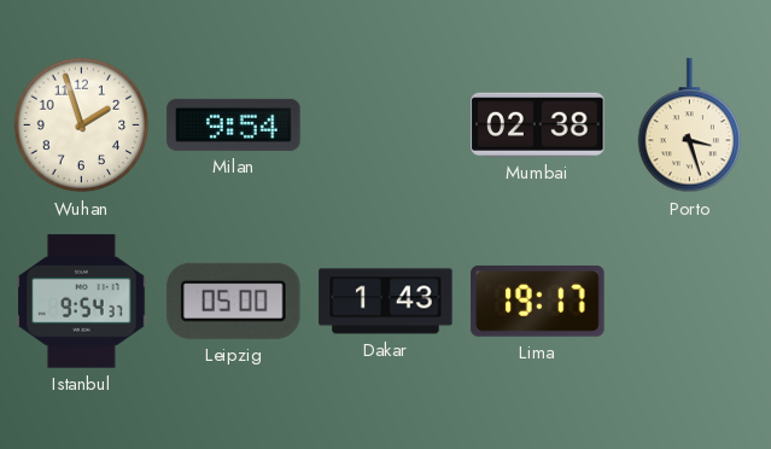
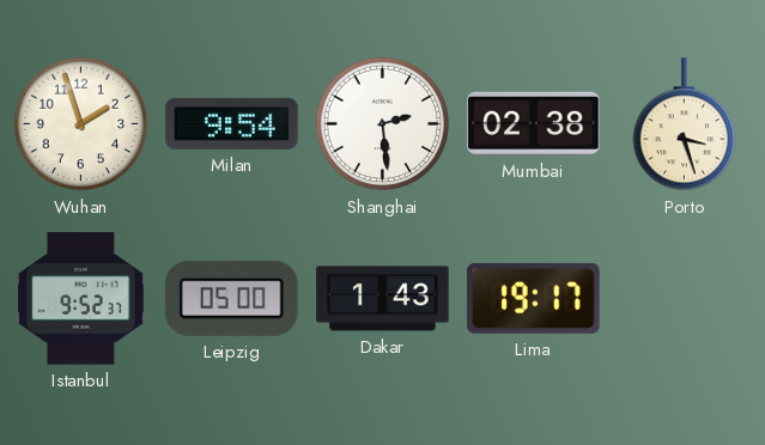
Shanghai: none -> 2:29
Istanbul: 9:54 -> 9:52
